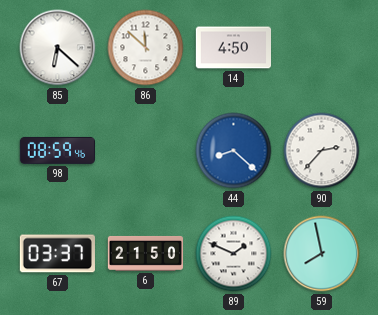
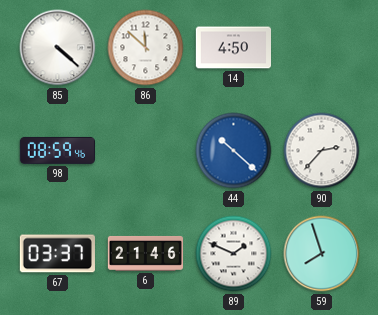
85: 6:22 -> 4:22
44: 8:22 -> 10:22
6: 21:50 -> 21:46
59: 7:58 -> 7:57
